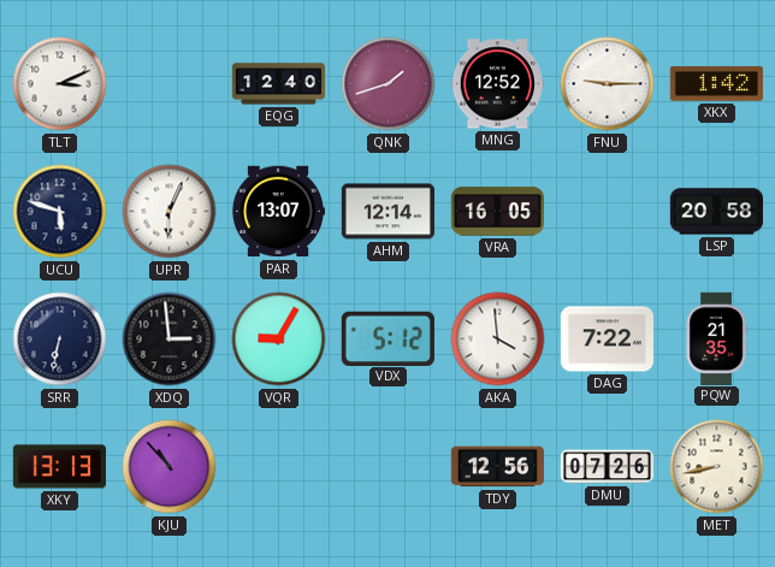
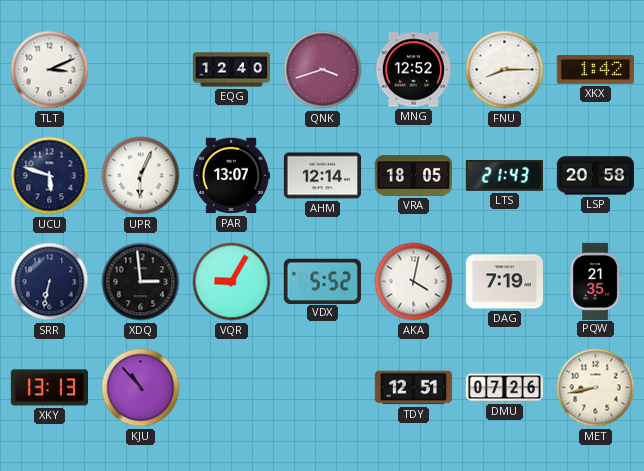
QNK: 1:42 -> 3:42
FNU: 9:15 -> 8:15
VRA: 16:05 -> 18:05
LTS: none -> 21:43
VDX: 5:12 -> 5:52
AKA: 3:59 -> 4:02
DAG: 7:22 -> 7:19
TDY: 12:56 -> 12:51
